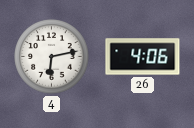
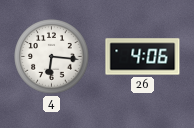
4: 6:13 -> 6:16
